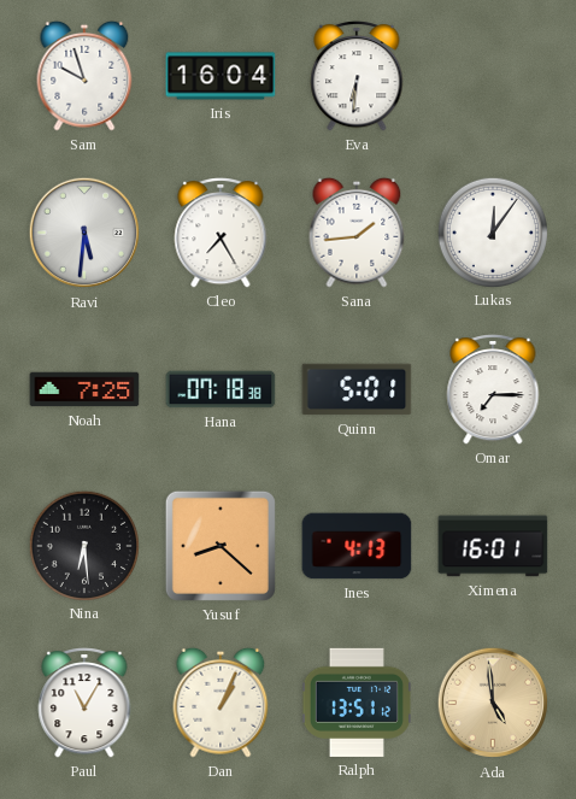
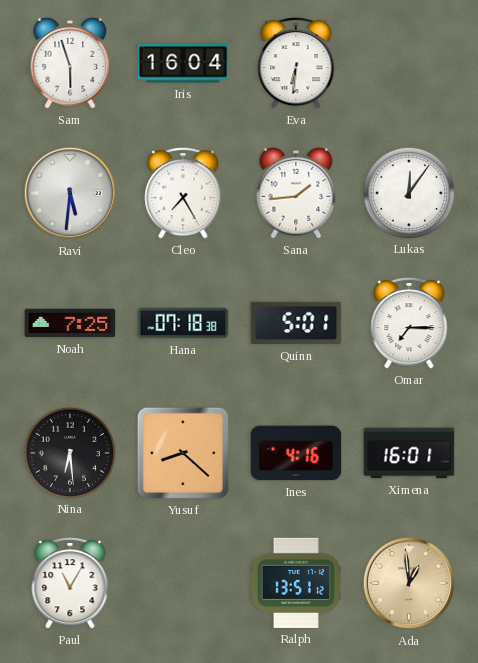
Sam: 9:57 -> 5:57
Ines: 4:13 -> 4:16
Dan: 1:04 -> none
Ada: 4:59 -> 12:59
